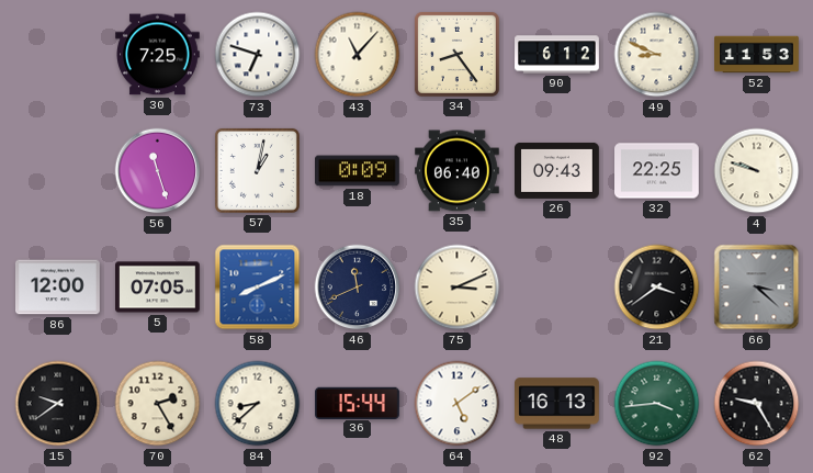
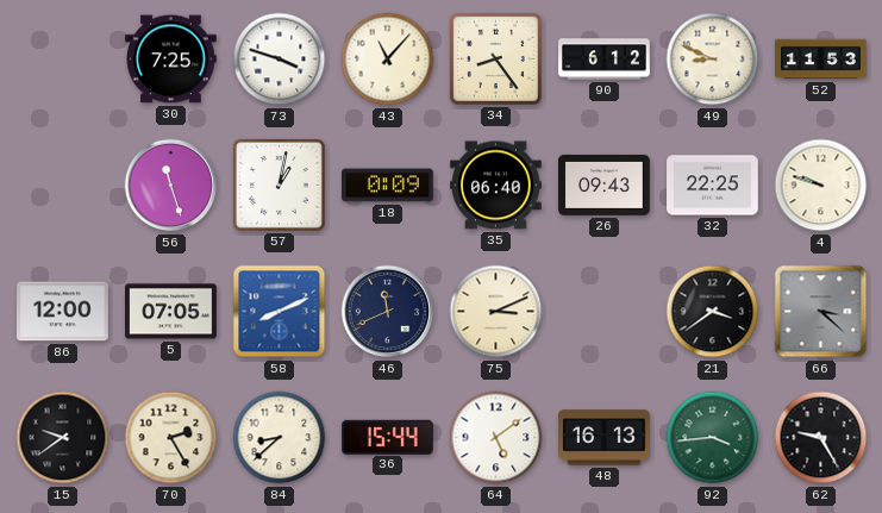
73: 6:48 -> 3:48
